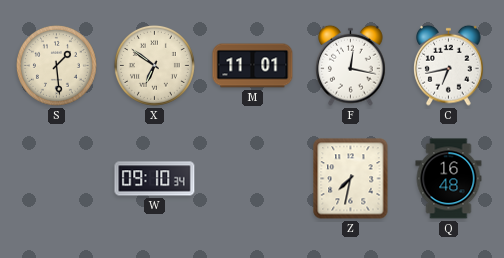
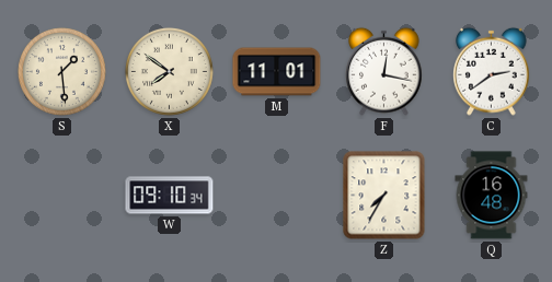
X: 6:51 -> 7:51
C: 6:43 -> 2:39
Z: 7:32 -> 7:35
